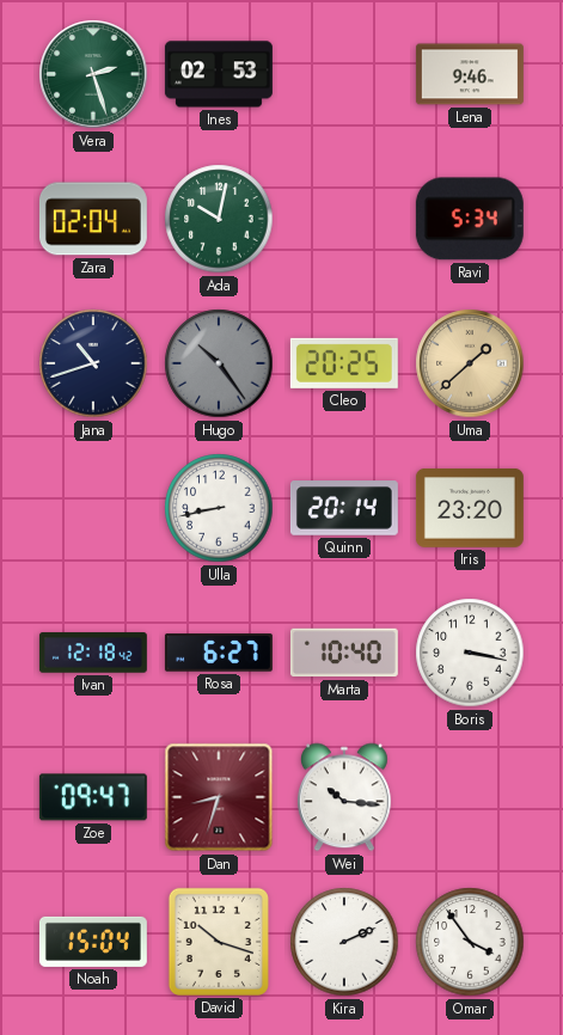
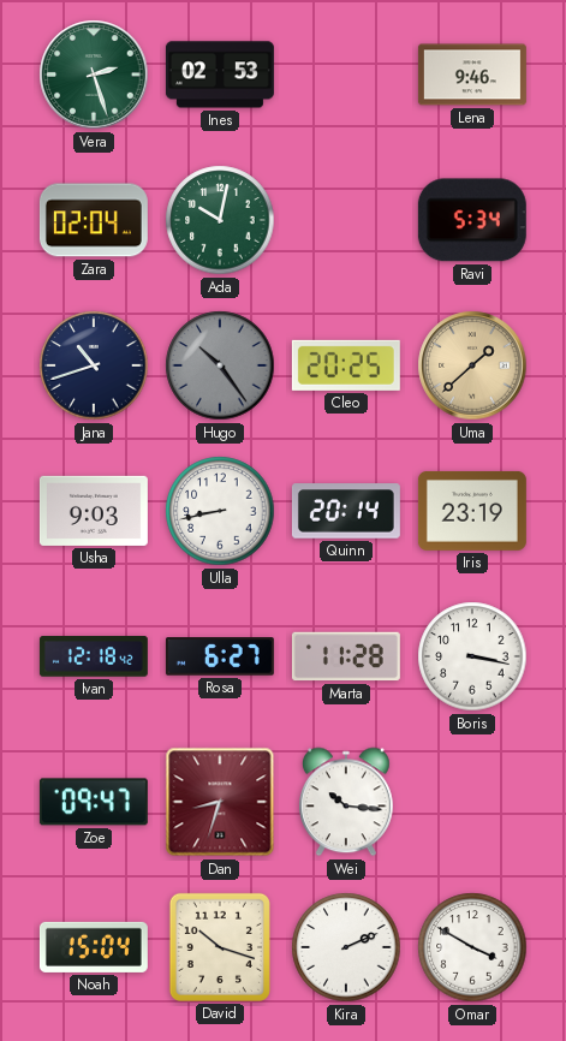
Usha: none -> 9:03
Iris: 23:20 -> 23:19
Marta: 10:40 -> 11:28
Omar: 3:54 -> 3:50
